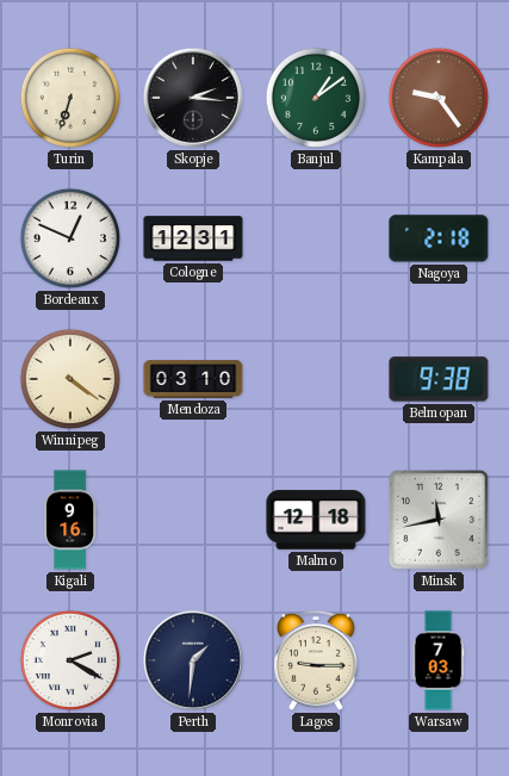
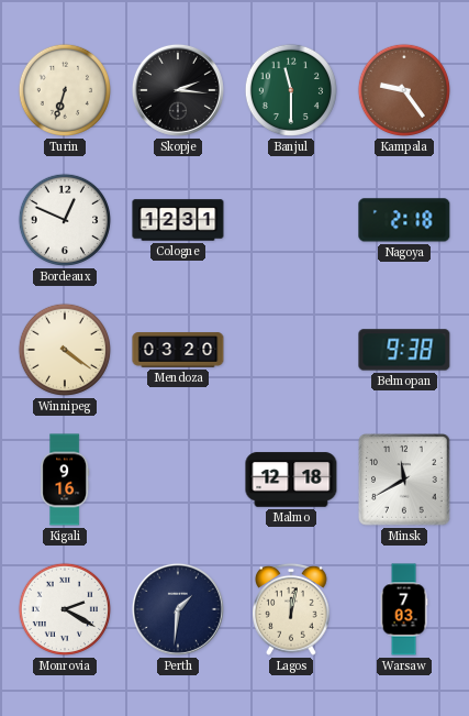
Banjul: 1:09 -> 11:30
Mendoza: 03:10 -> 03:20
Minsk: 11:43 -> 11:40
Lagos: 9:15 -> 12:02
